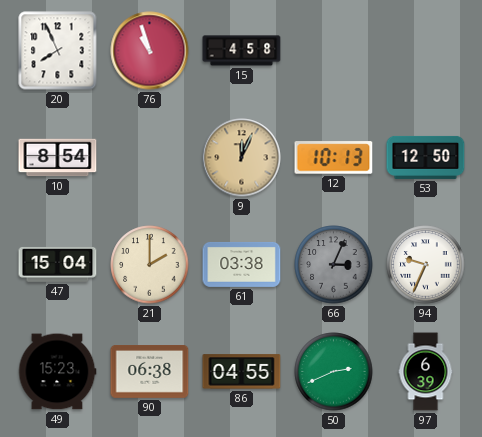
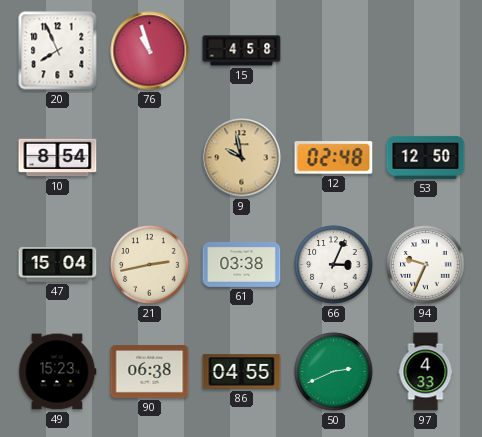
9: 12:04 -> 9:58
12: 10:13 -> 02:48
21: 2:00 -> 2:43
66 dial: grey -> white
97: 6:39 -> 4:33
